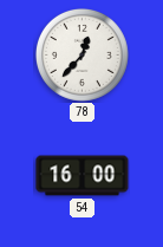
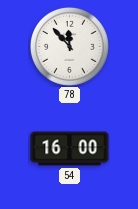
78: 12:37 -> 11:53
